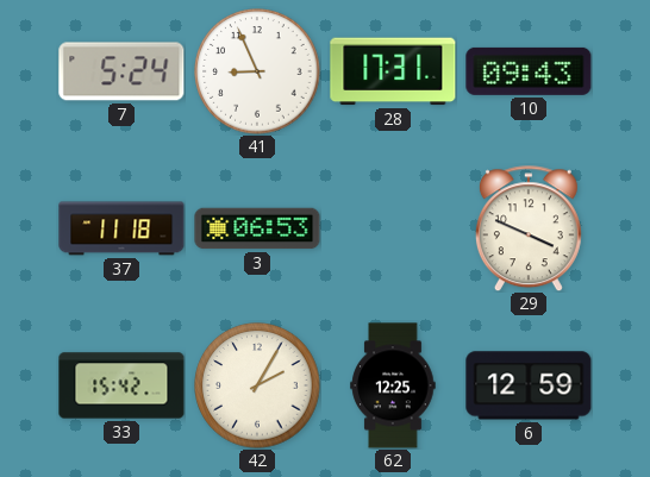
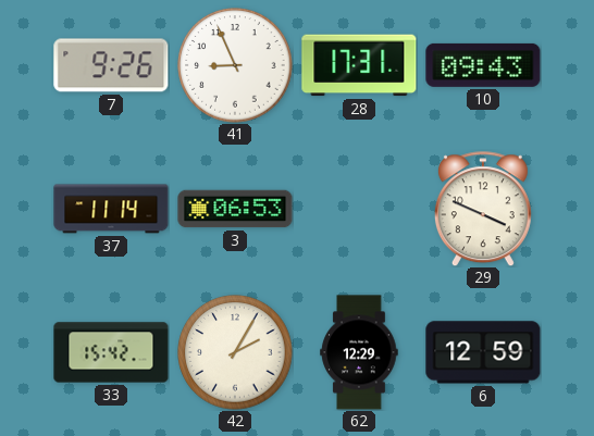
7: 5:24 -> 9:26
37: 11:18 -> 11:14
62: 12:25 -> 12:29
